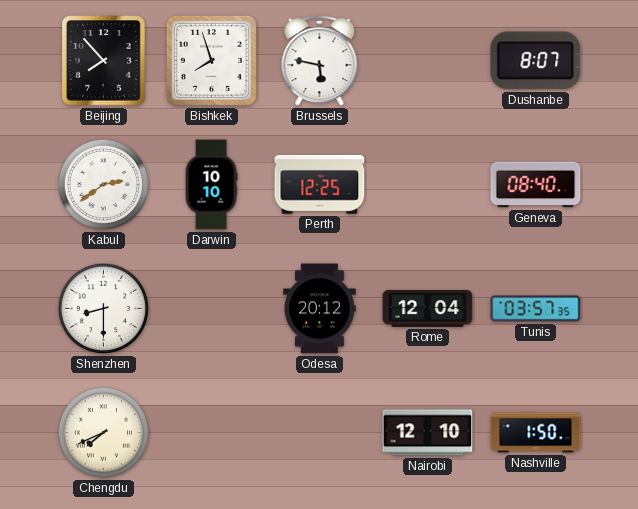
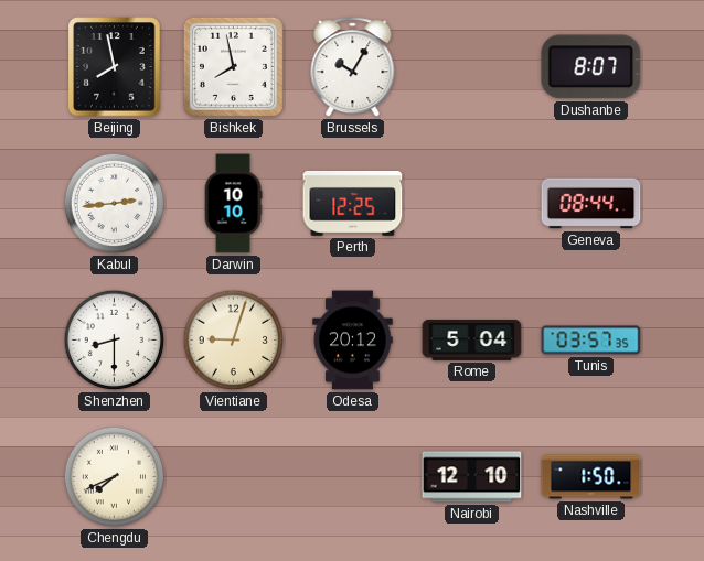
Beijing: 7:53 -> 7:58
Bishkek: 7:57 -> 7:58
Brussels: 5:47 -> 10:05
Kabul: 2:39 -> 2:44
Geneva: 08:40 -> 08:44
Vientiane: none -> 9:03
Rome: 12:04 -> 5:04
